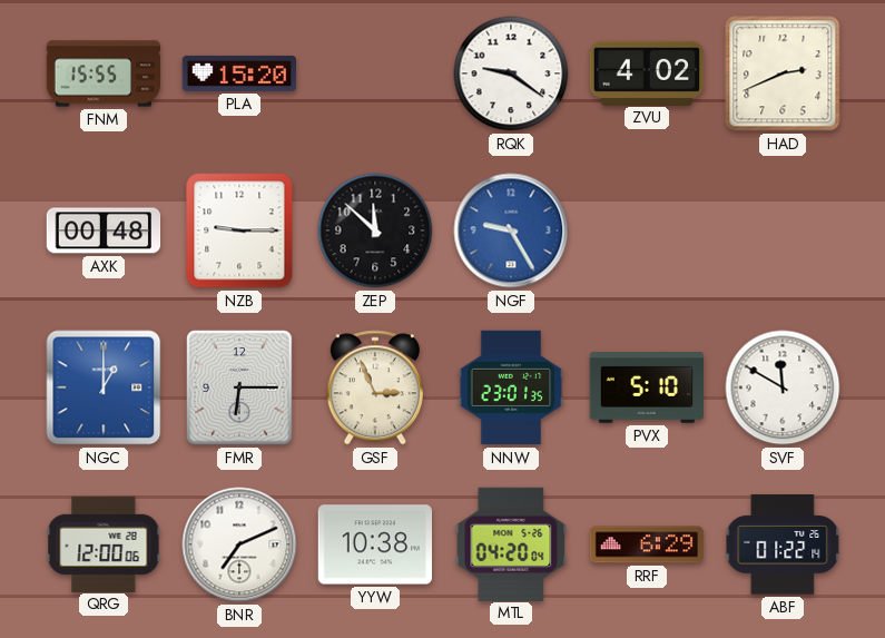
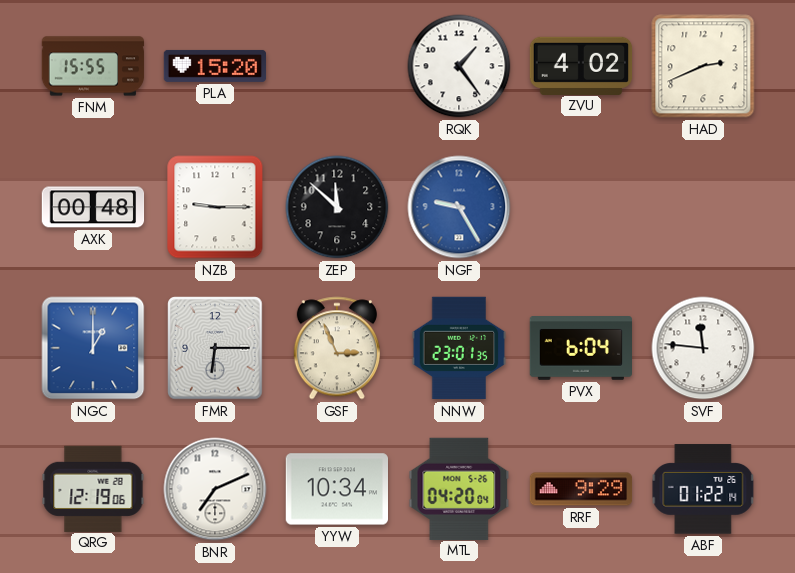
RQK: 9:21 -> 1:24
PVX: 5:10 -> 6:04
SVF: 11:50 -> 11:46
QRG: 12:00 -> 12:19
YYW: 10:38 -> 10:34
RRF: 6:29 -> 9:29
